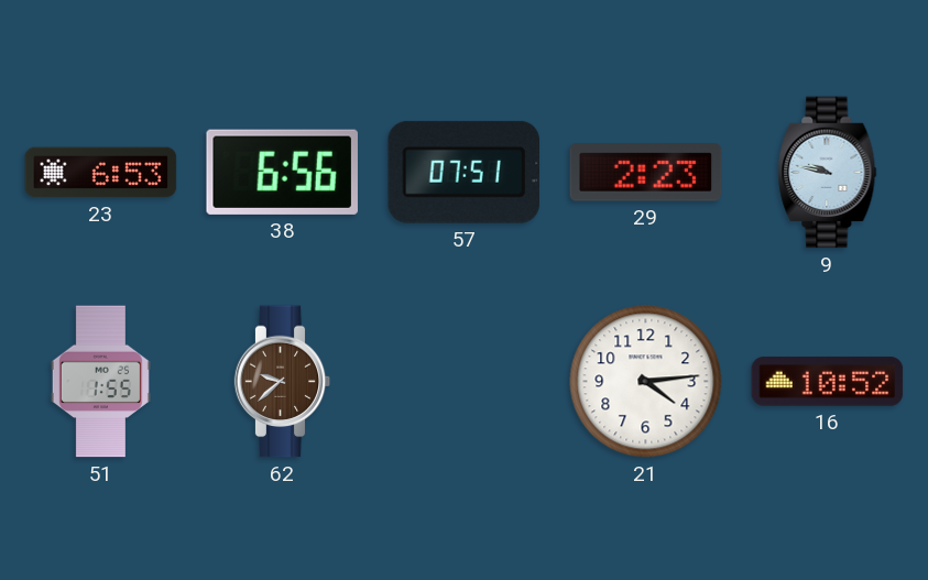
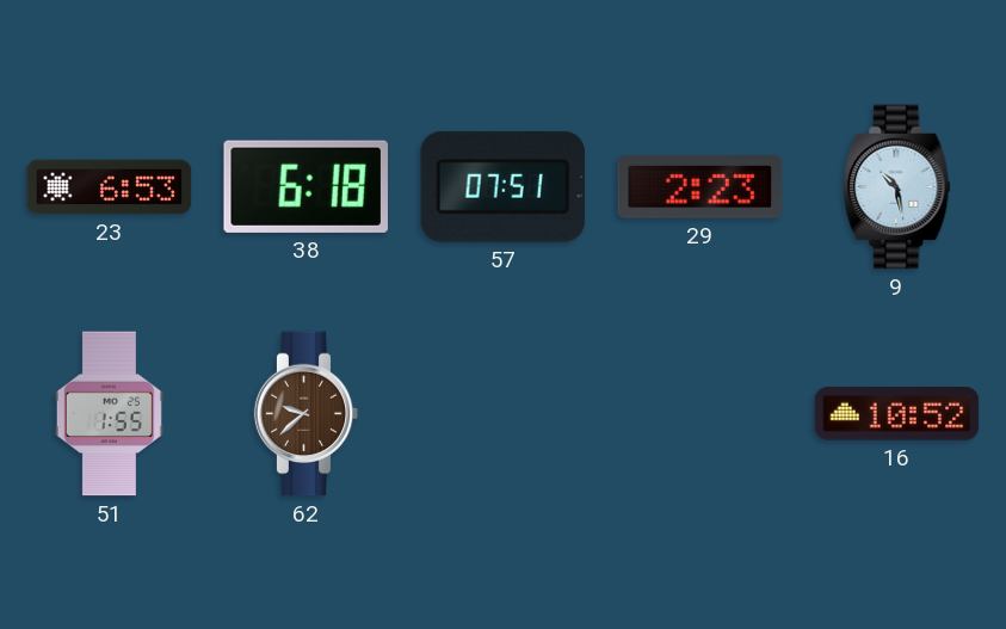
38: 6:56 -> 6:18
9: 9:47 -> 10:28
21: 4:14 -> none
